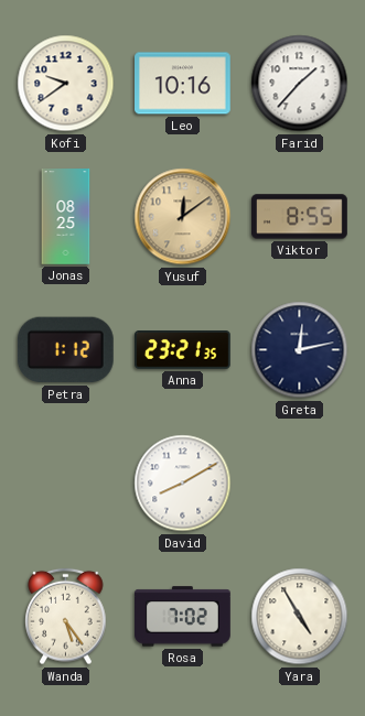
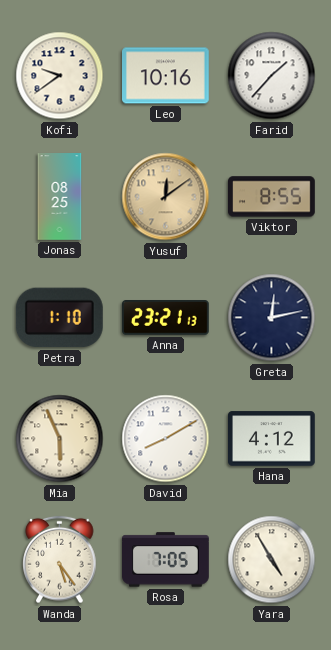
Petra: 1:12 -> 1:10
Anna: 23:21:35 -> 23:21:13
Mia: none -> 5:56
Hana: none -> 4:12
Rosa: 7:02 -> 7:05
